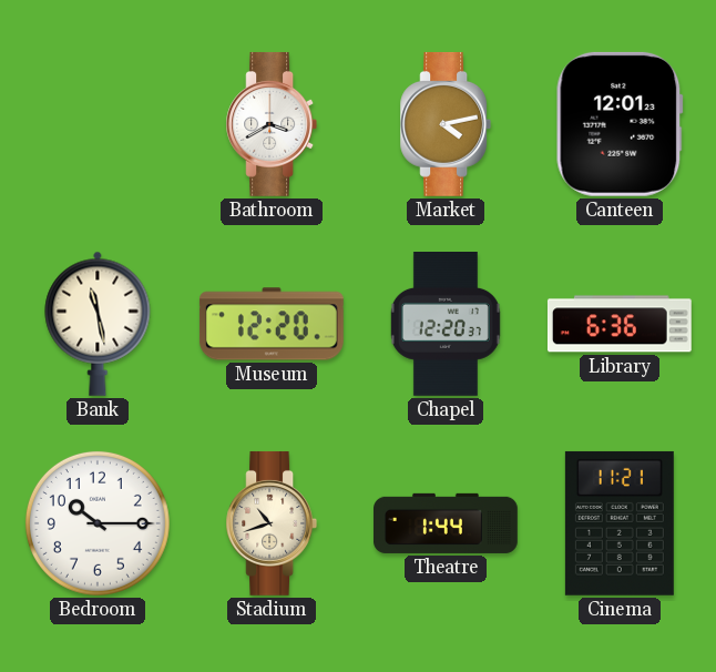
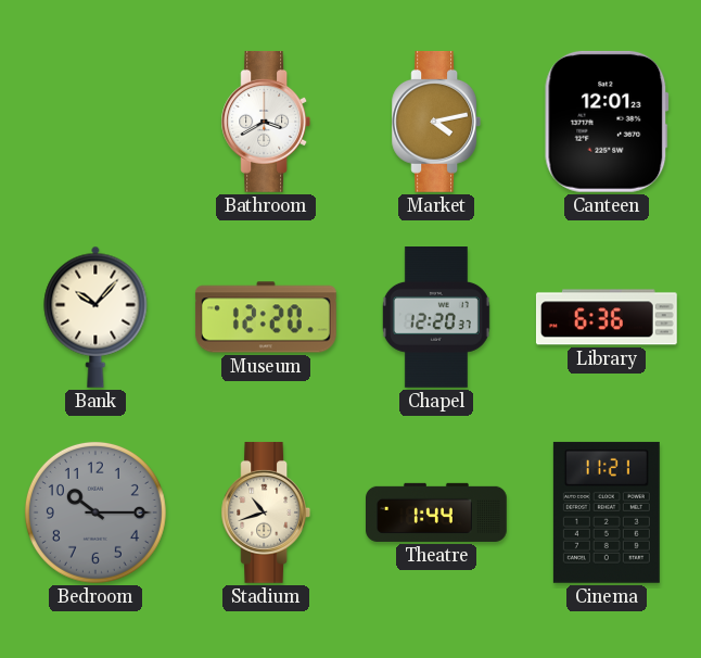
Bank: 11:28 -> 10:07
Bedroom dial: white -> grey
